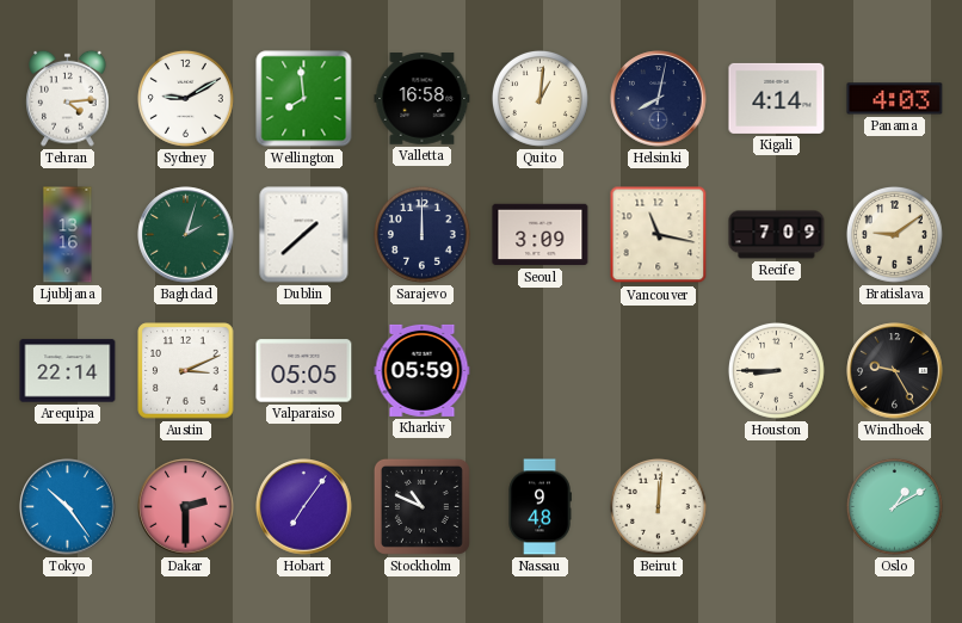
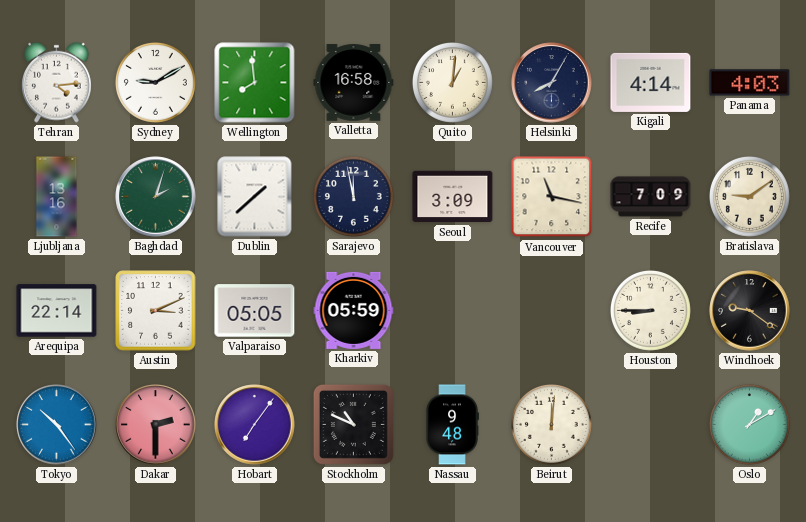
Helsinki: 8:02 -> 8:05
Sarajevo: 12:00 -> 11:58
Windhoek: 9:25 -> 9:21
